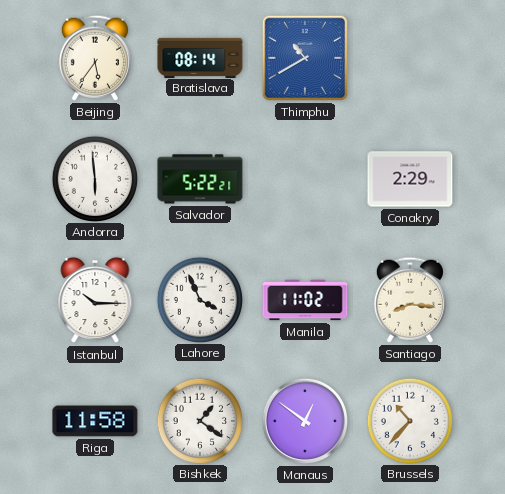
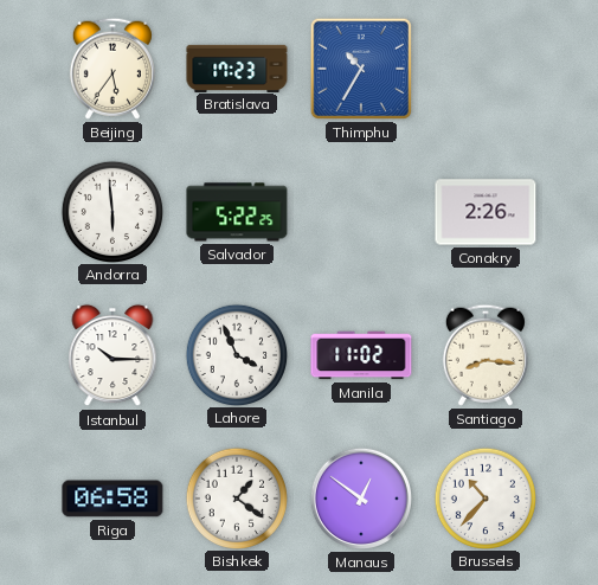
Bratislava: 08:14 -> 17:23
Thimphu: 10:40 -> 10:35
Salvador: 5:22:21 -> 5:22:25
Conakry: 2:29 -> 2:26
Riga: 11:58 -> 06:58
